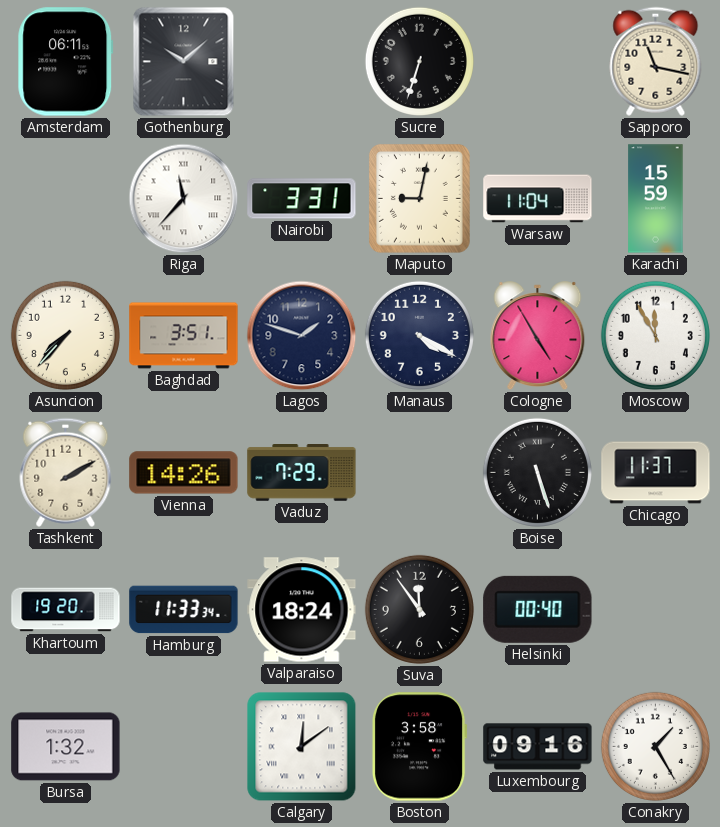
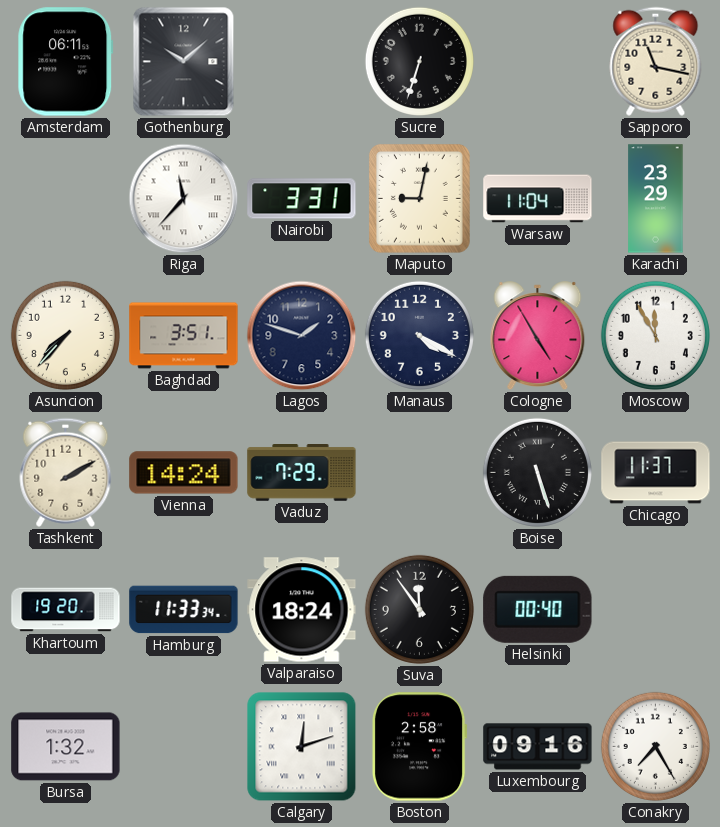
Karachi: 15:59 -> 23:29
Vienna: 14:26 -> 14:24
Calgary: 12:09 -> 12:12
Boston: 3:58 -> 2:58
Conakry: 1:25 -> 7:25
